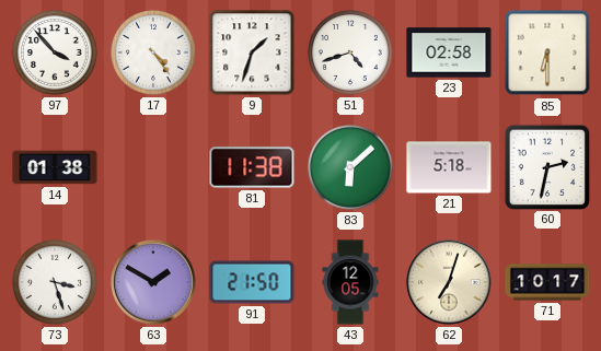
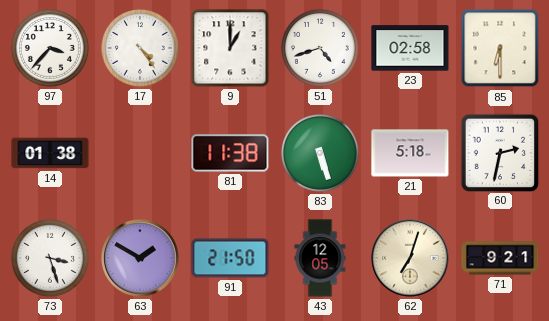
97: 3:53 -> 3:37
9: 1:33 -> 1:00
83: 6:08 -> 5:27
71: 10:17 -> 9:21
